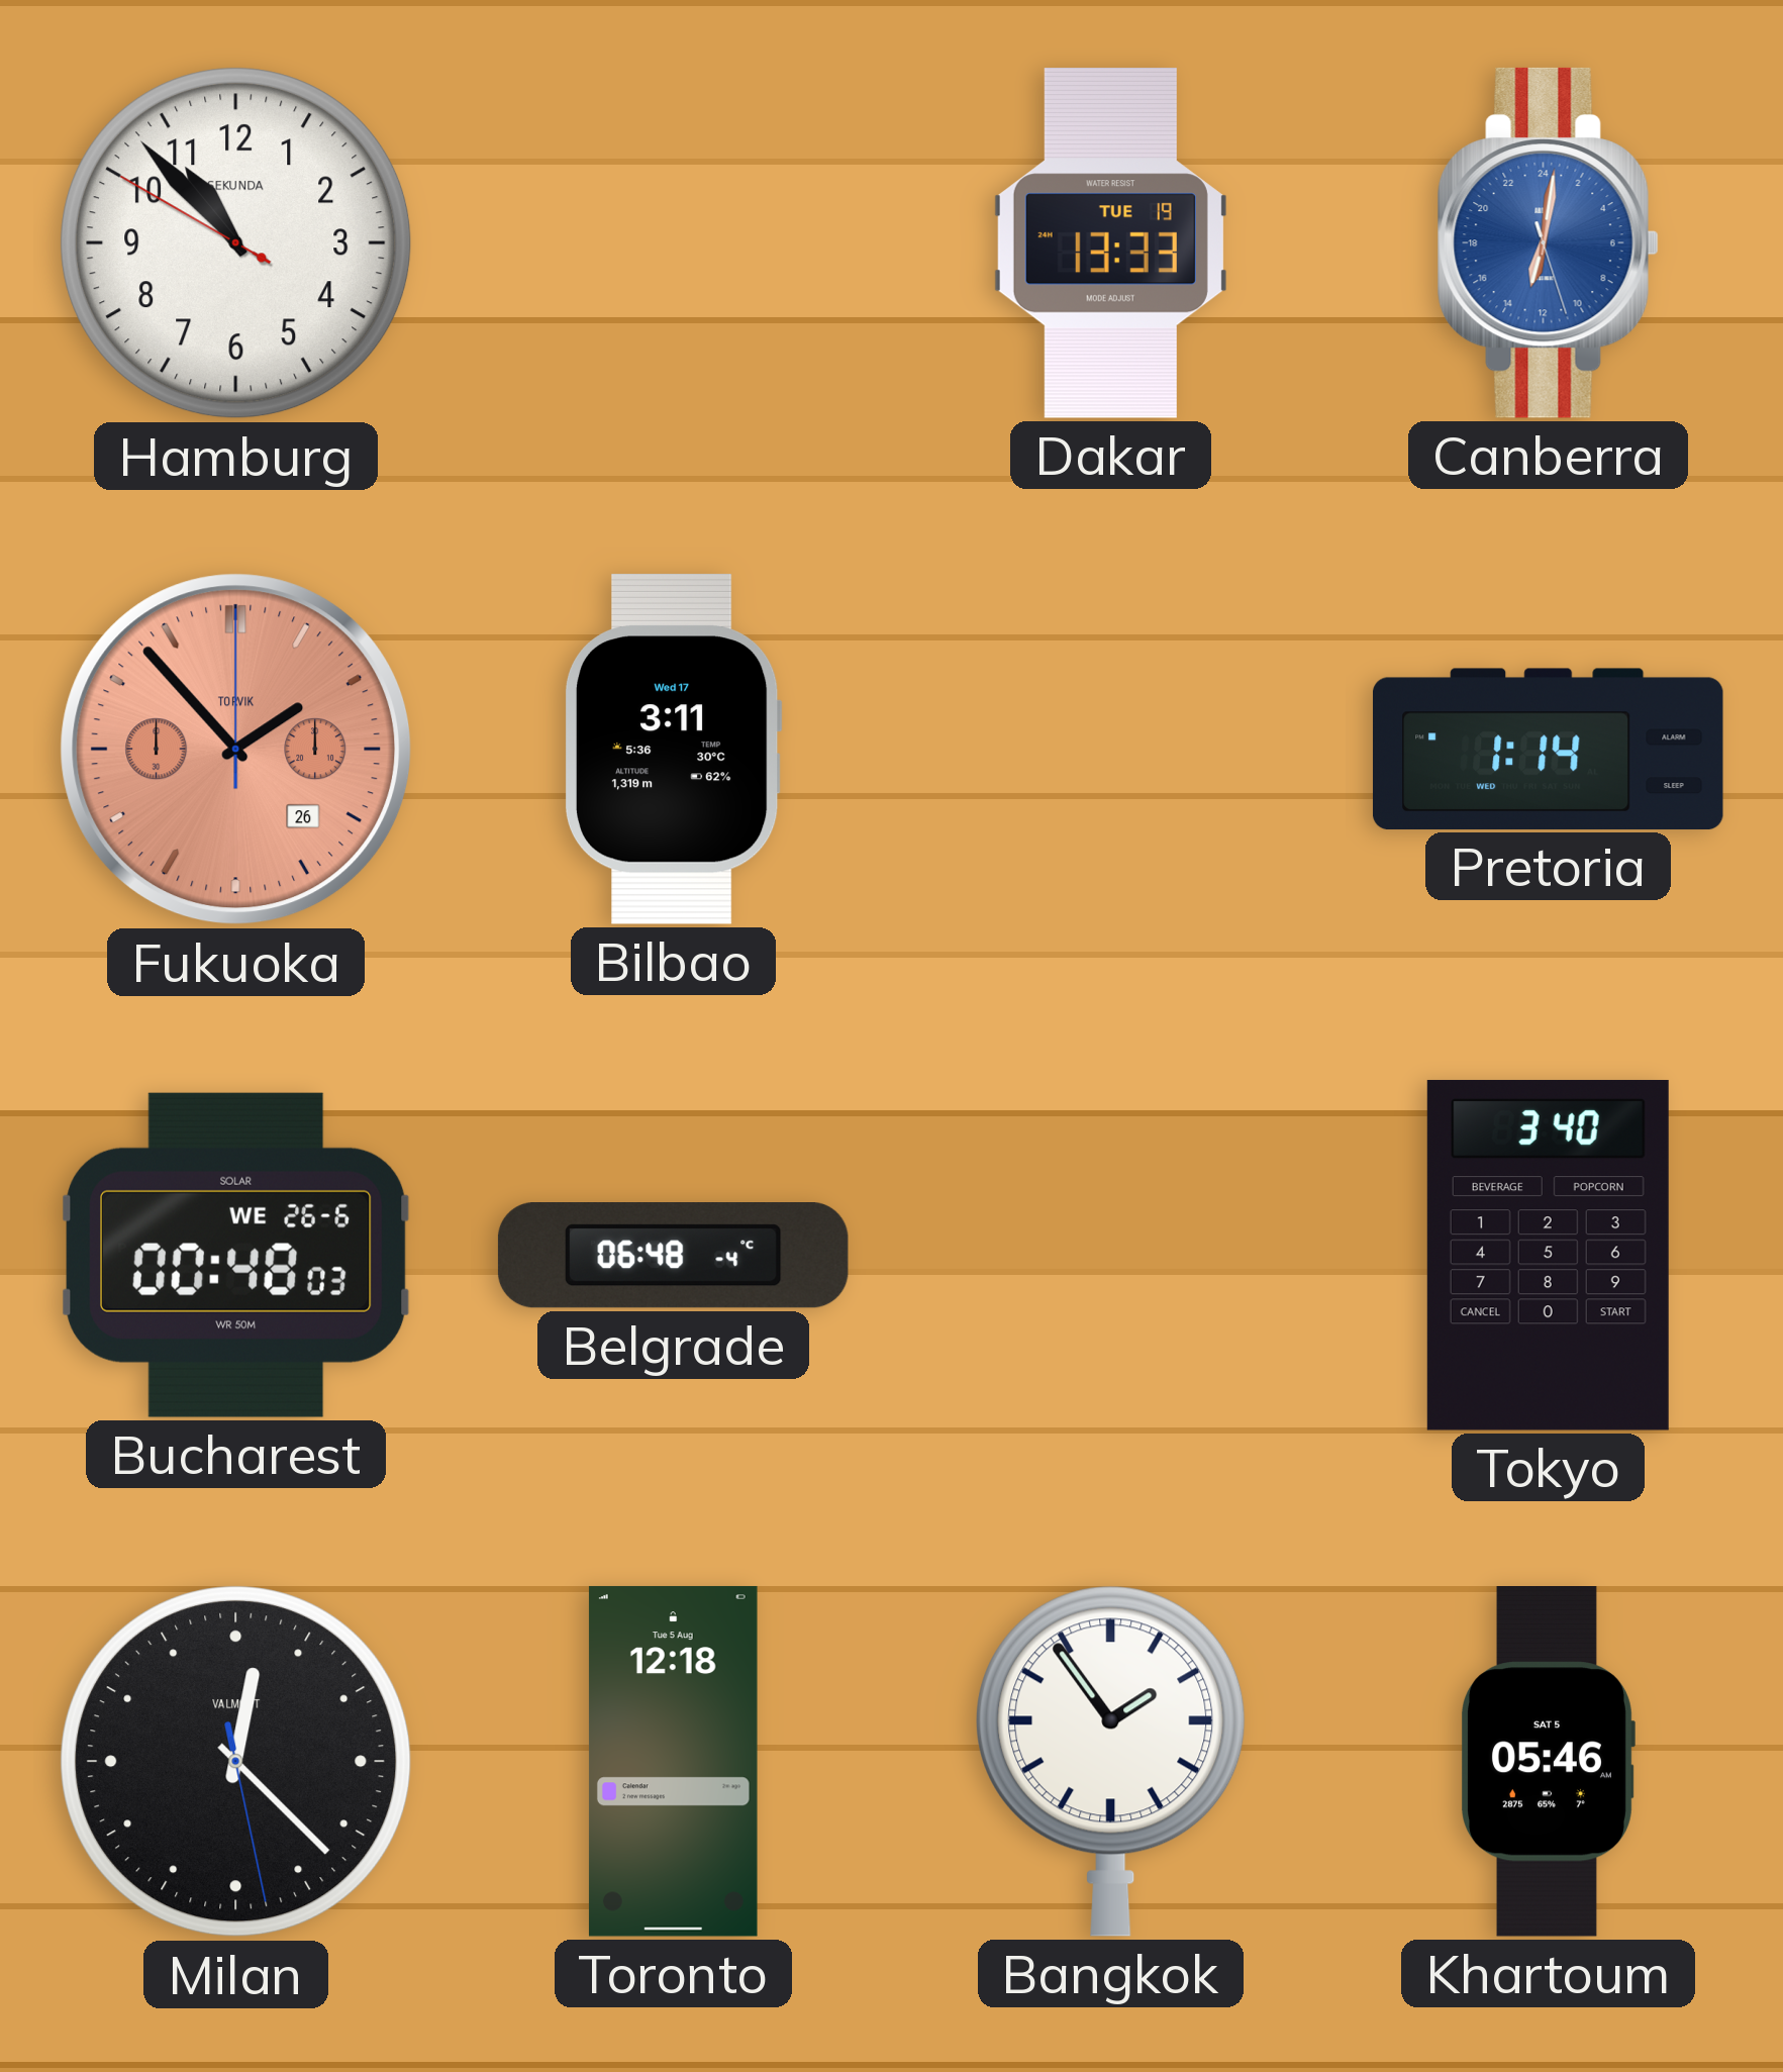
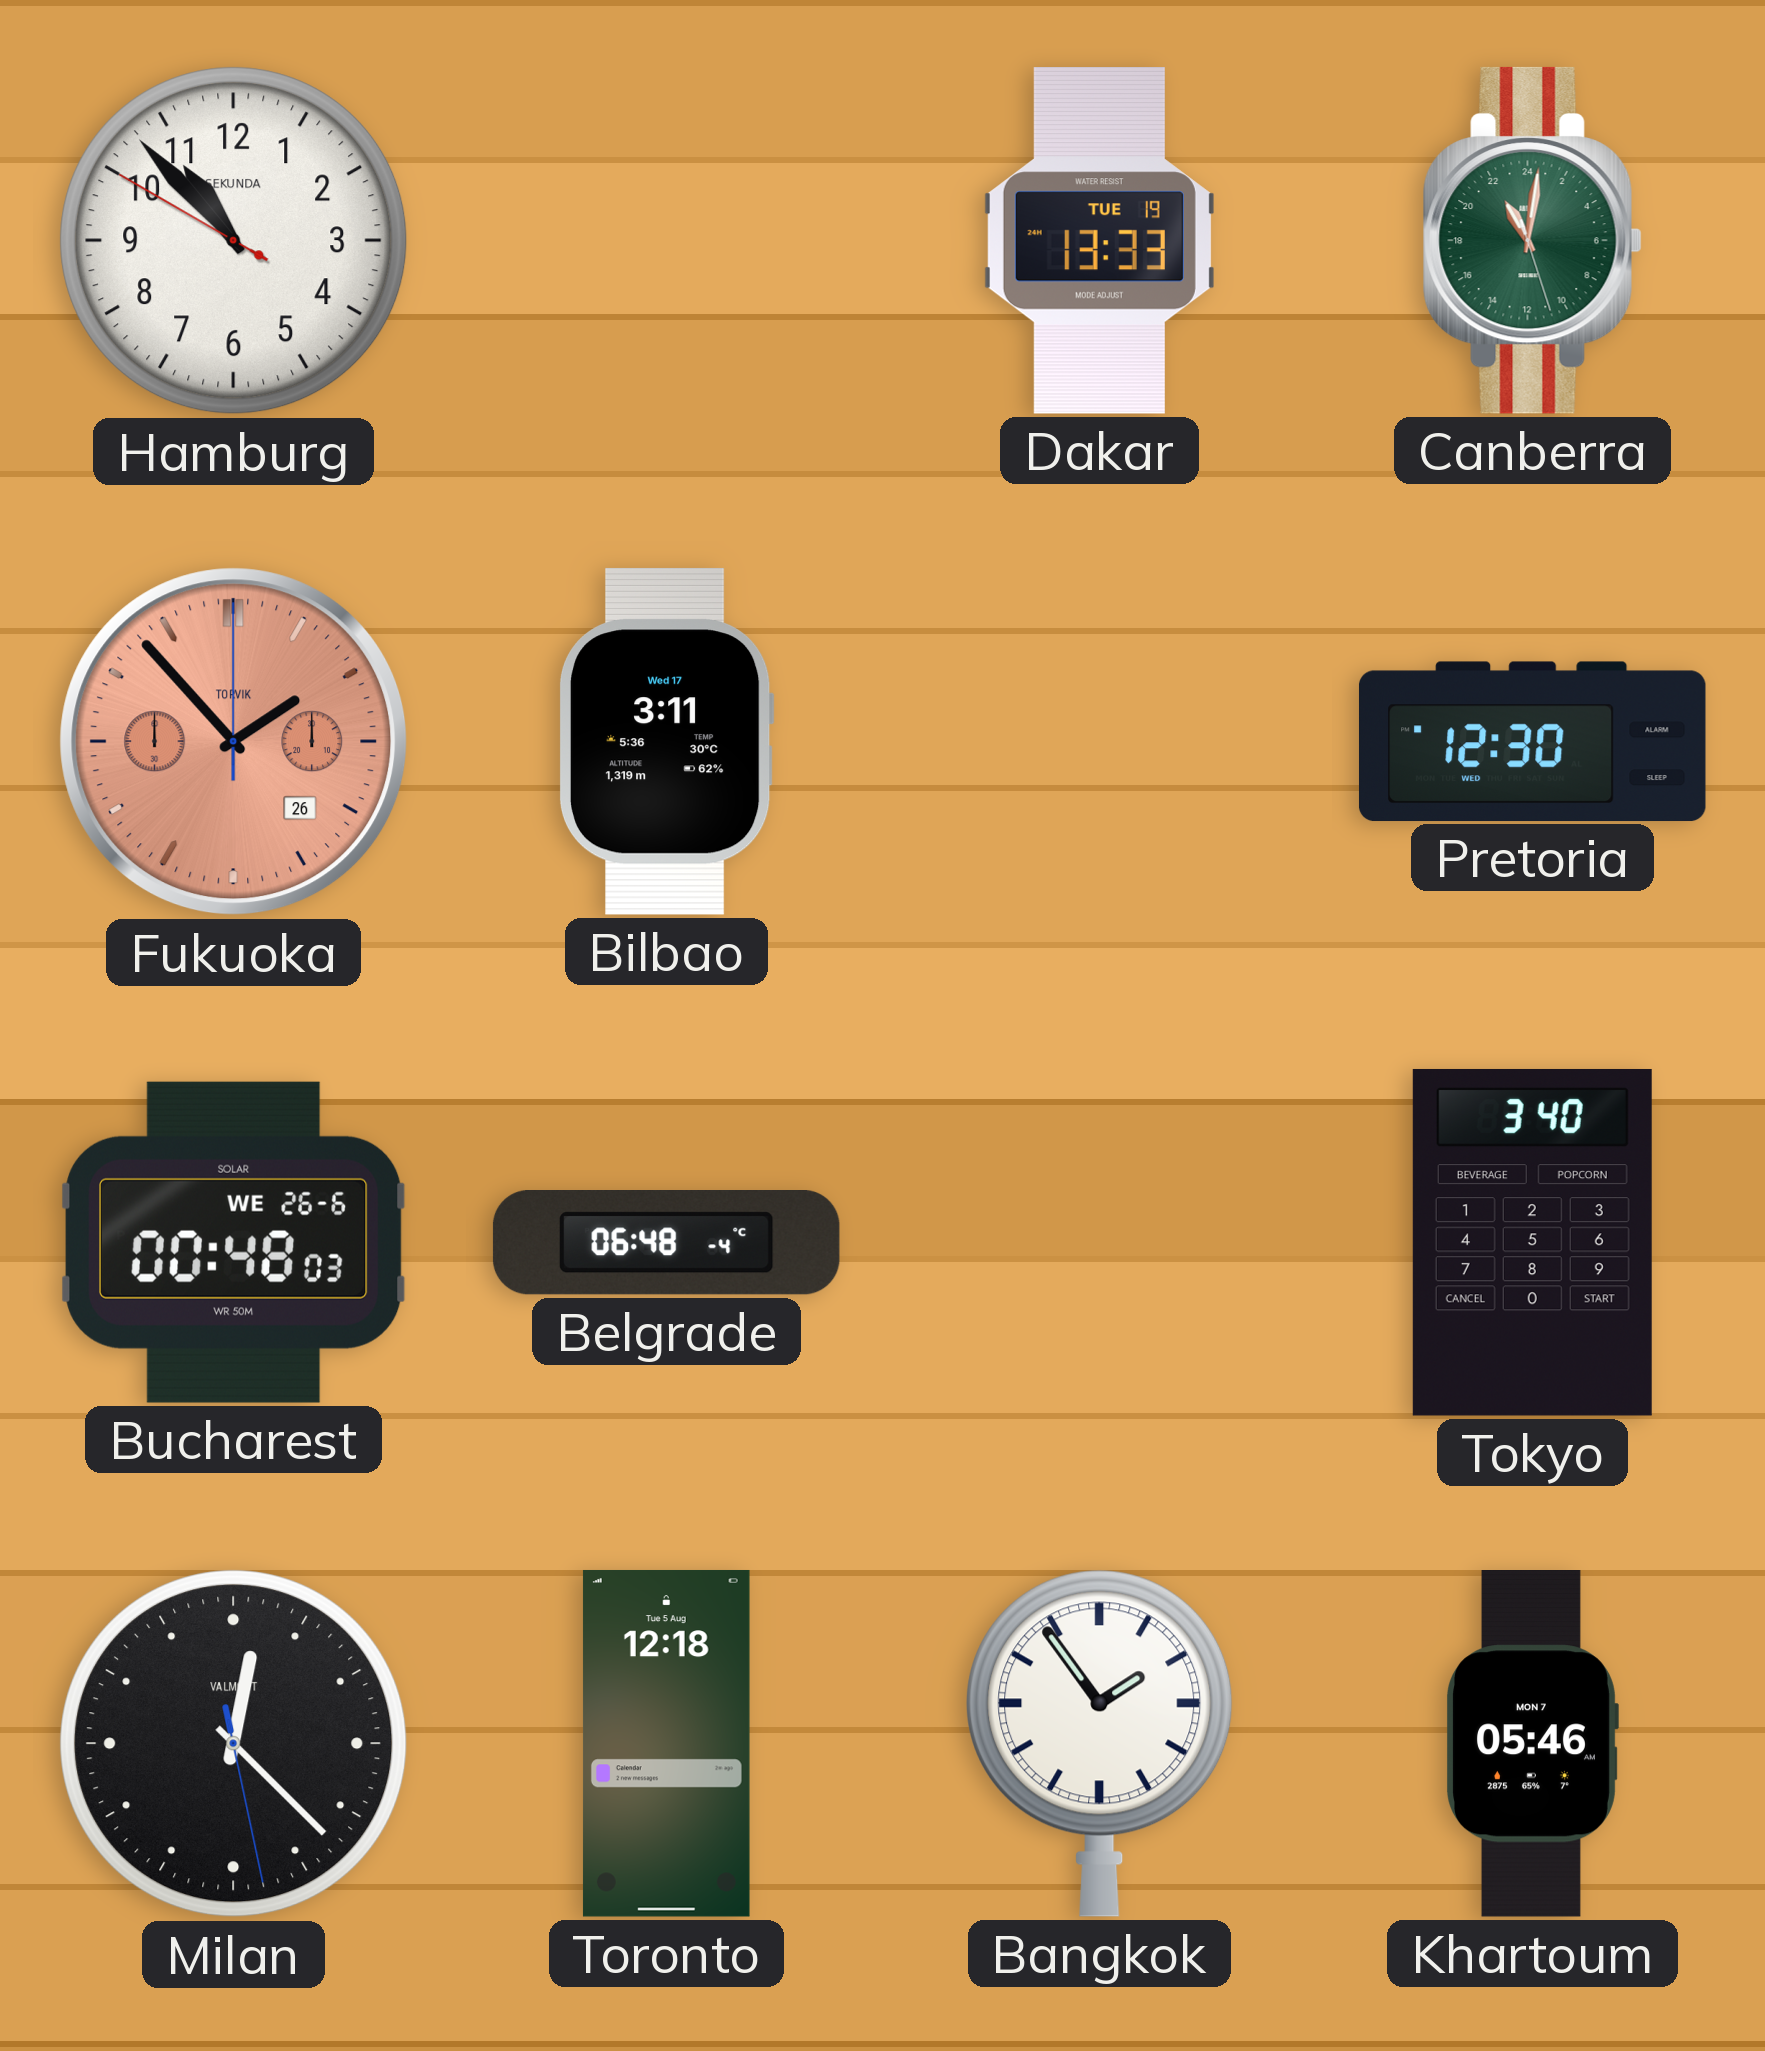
Canberra: 13:01 -> 22:01
Canberra dial: blue -> green
Pretoria: 1:14 -> 12:30
Khartoum date: SAT 5 -> MON 7
